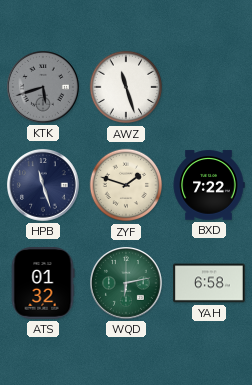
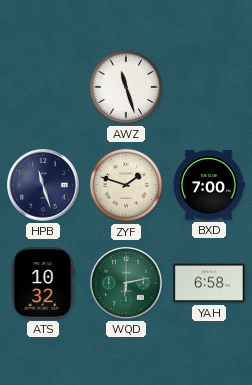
KTK: 5:42 -> none
BXD: 7:22 -> 7:00
ATS: 01:32 -> 10:32
